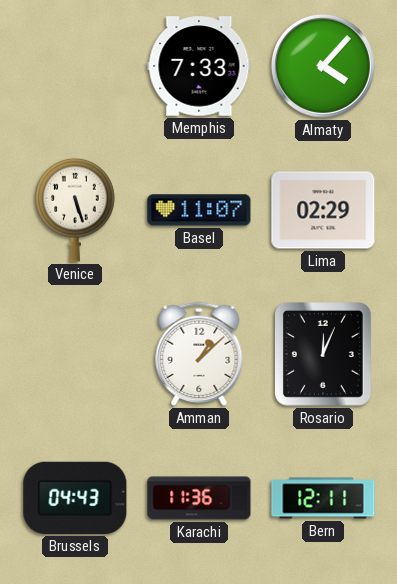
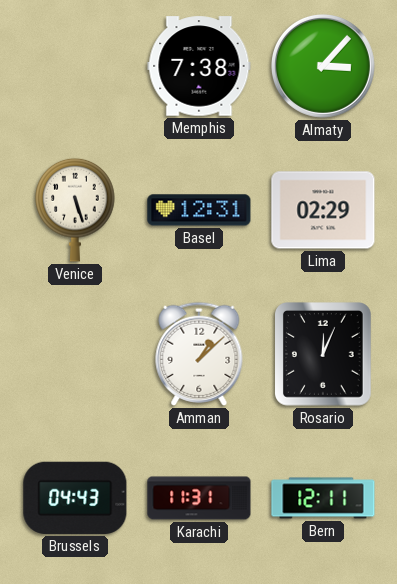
Memphis: 7:33 -> 7:38
Almaty: 4:07 -> 3:07
Basel: 11:07 -> 12:31
Karachi: 11:36 -> 11:31
